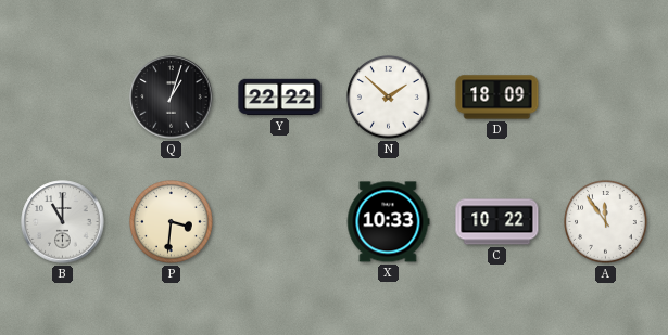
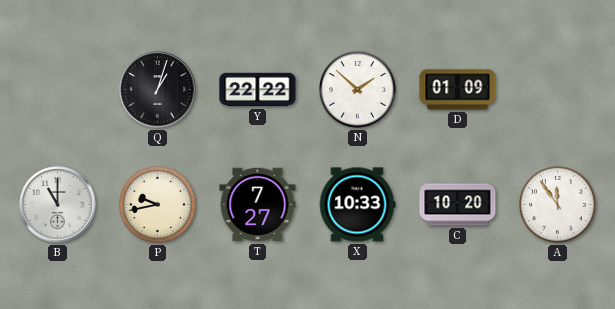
D: 18:09 -> 01:09
P: 3:31 -> 9:43
T: none -> 7:27
C: 10:22 -> 10:20
